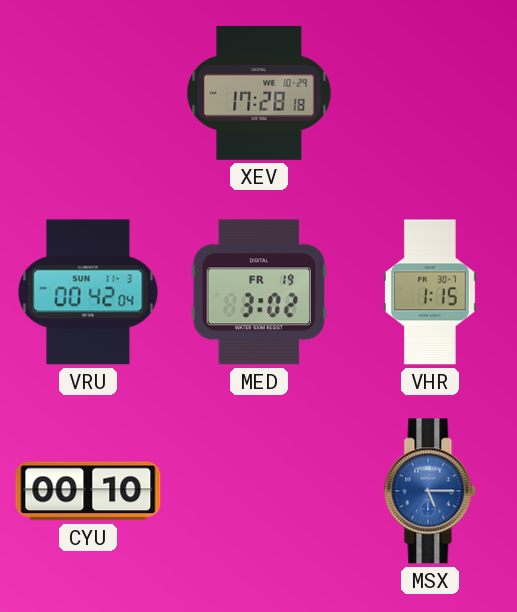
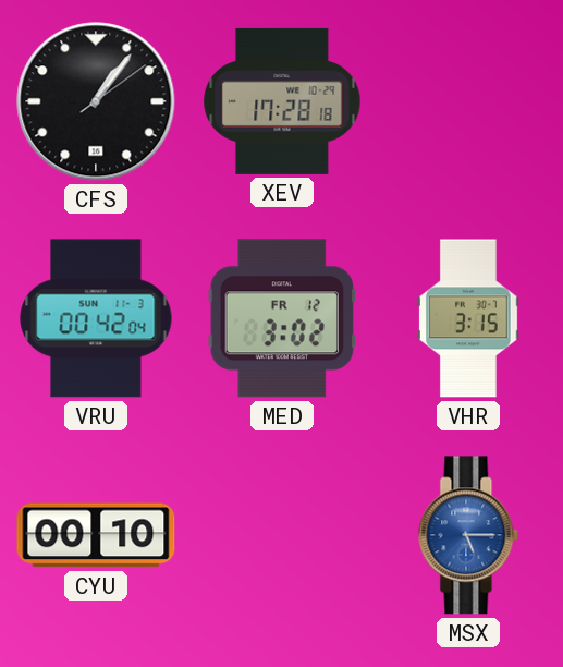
CFS: none -> 1:06
MED date: FR 19 -> FR 12
VHR: 1:15 -> 3:15
